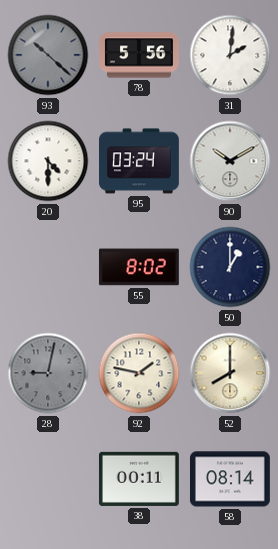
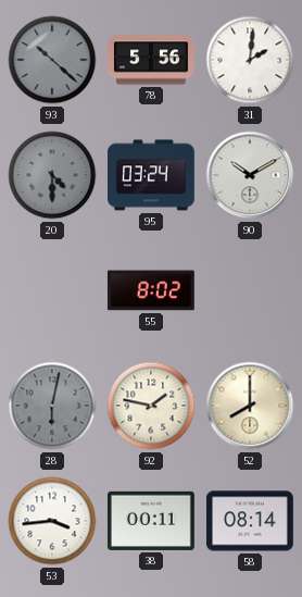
20 dial: white -> grey
50: 1:00 -> none
28: 9:02 -> 6:02
53: none -> 3:44
